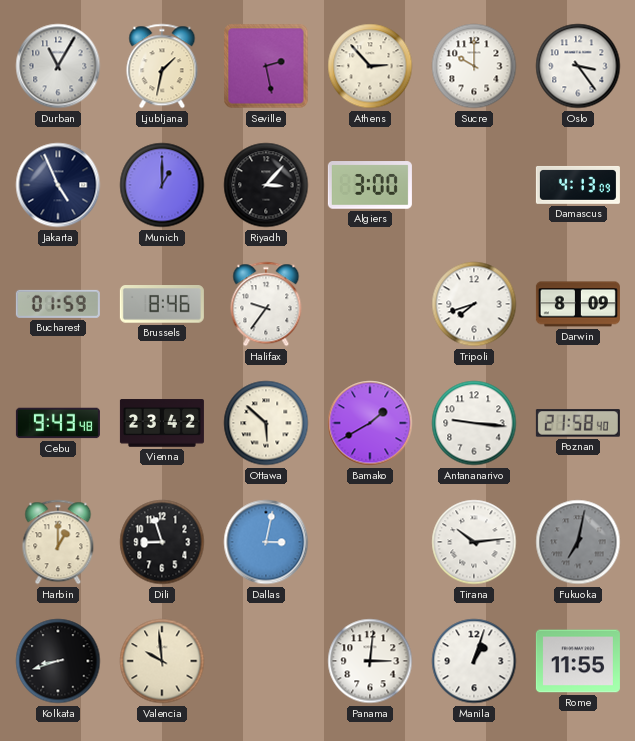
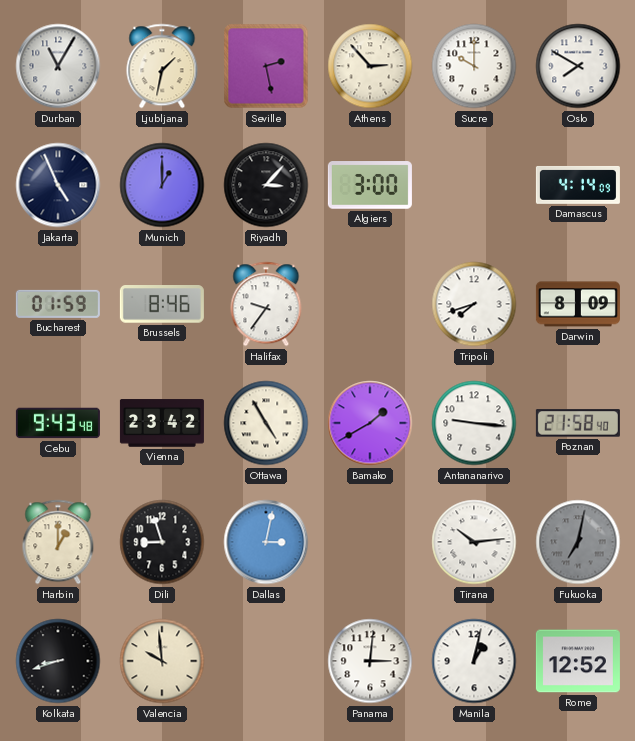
Oslo: 3:24 -> 7:50
Damascus: 4:13 -> 4:14
Ottawa: 5:52 -> 4:55
Manila: 1:03 -> 1:02
Rome: 11:55 -> 12:52
